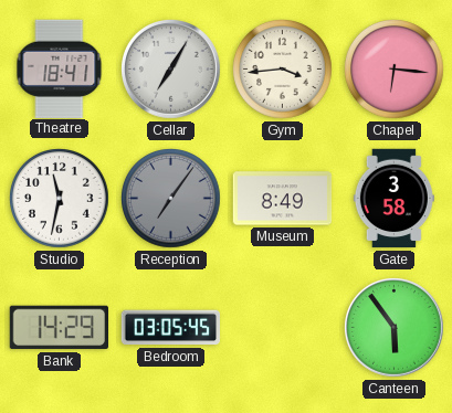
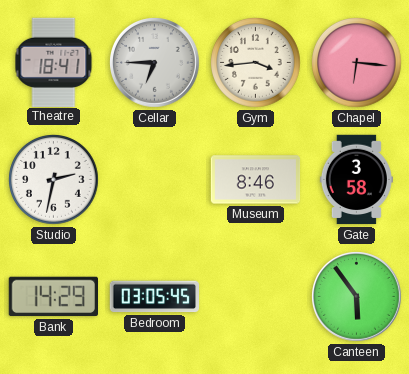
Cellar: 7:05 -> 6:45
Studio: 11:32 -> 2:32
Reception: 7:06 -> none
Museum: 8:49 -> 8:46
